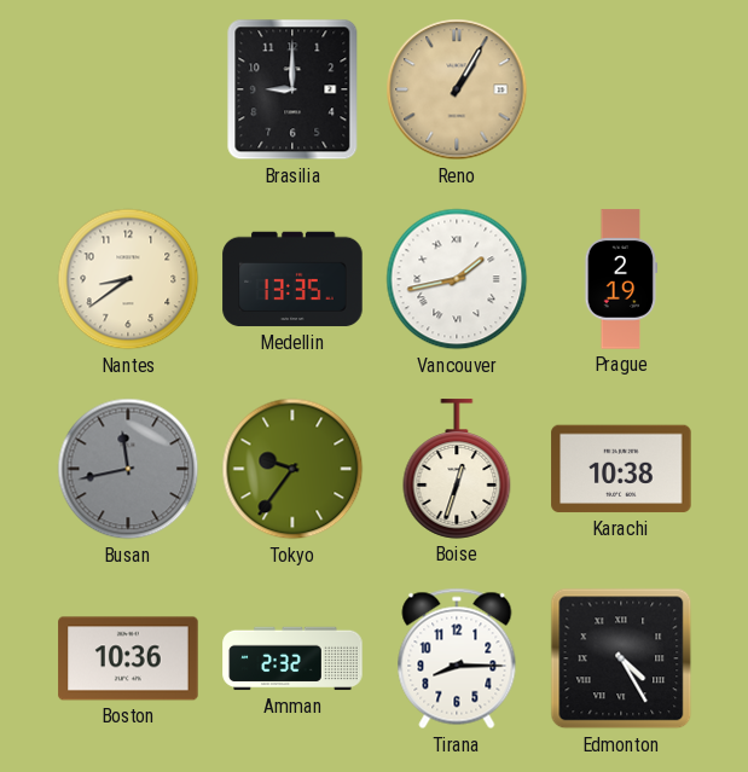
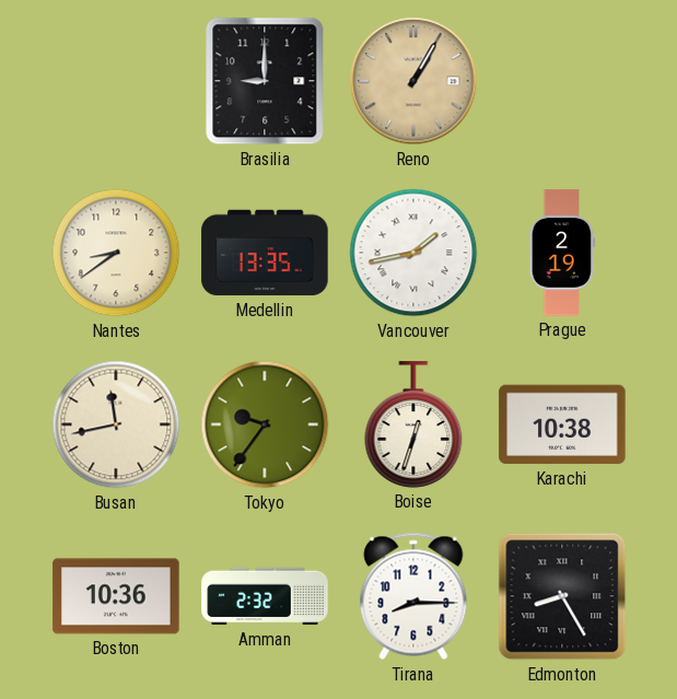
Busan dial: grey -> cream
Edmonton: 4:25 -> 8:25
